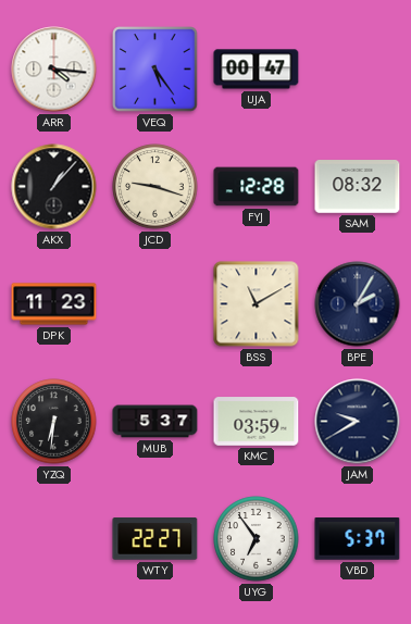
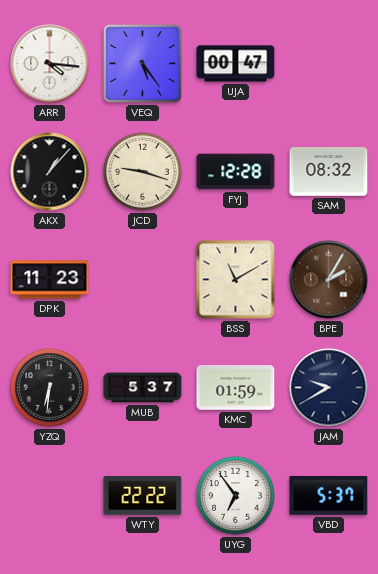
BPE dial: navy -> brown
KMC: 03:59 -> 01:59
WTY: 22:27 -> 22:22
